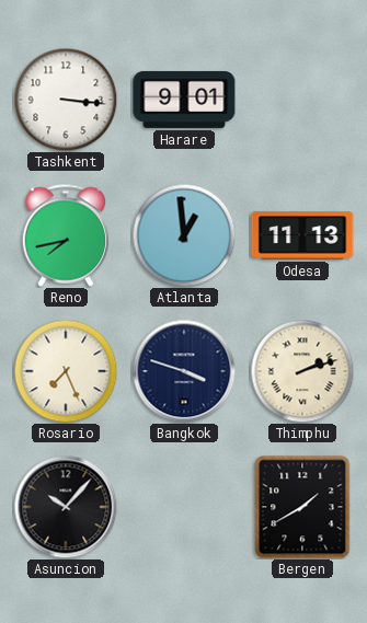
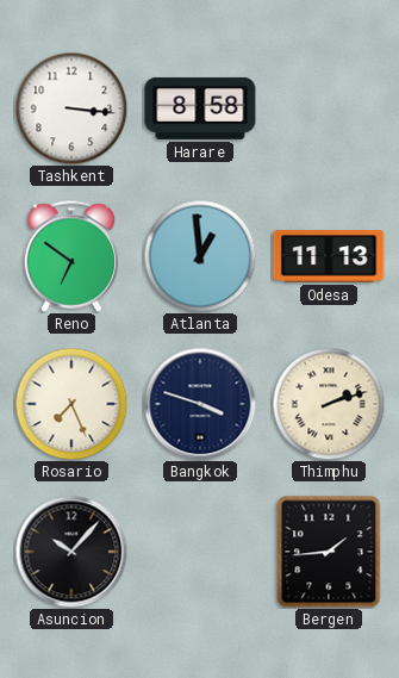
Harare: 9:01 -> 8:58
Reno: 7:43 -> 6:51
Bergen: 1:40 -> 1:44
